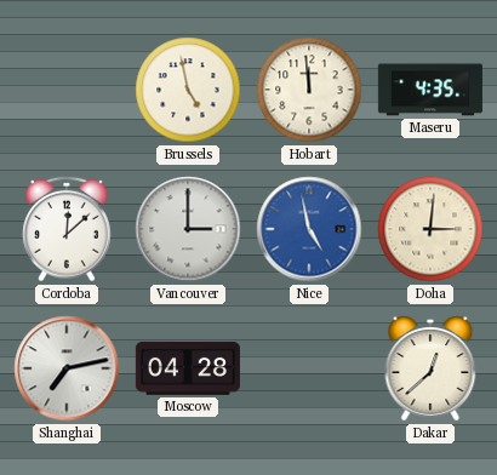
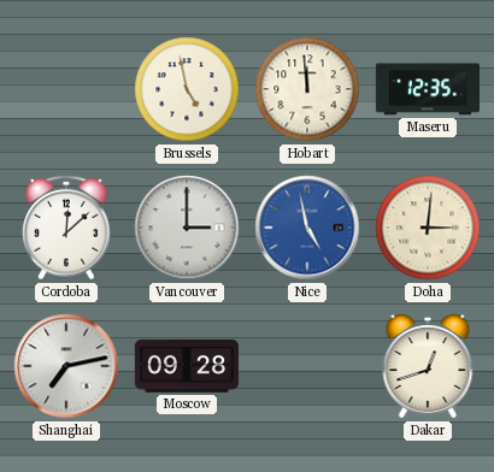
Maseru: 4:35 -> 12:35
Moscow: 04:28 -> 09:28
Dakar: 12:38 -> 12:42
